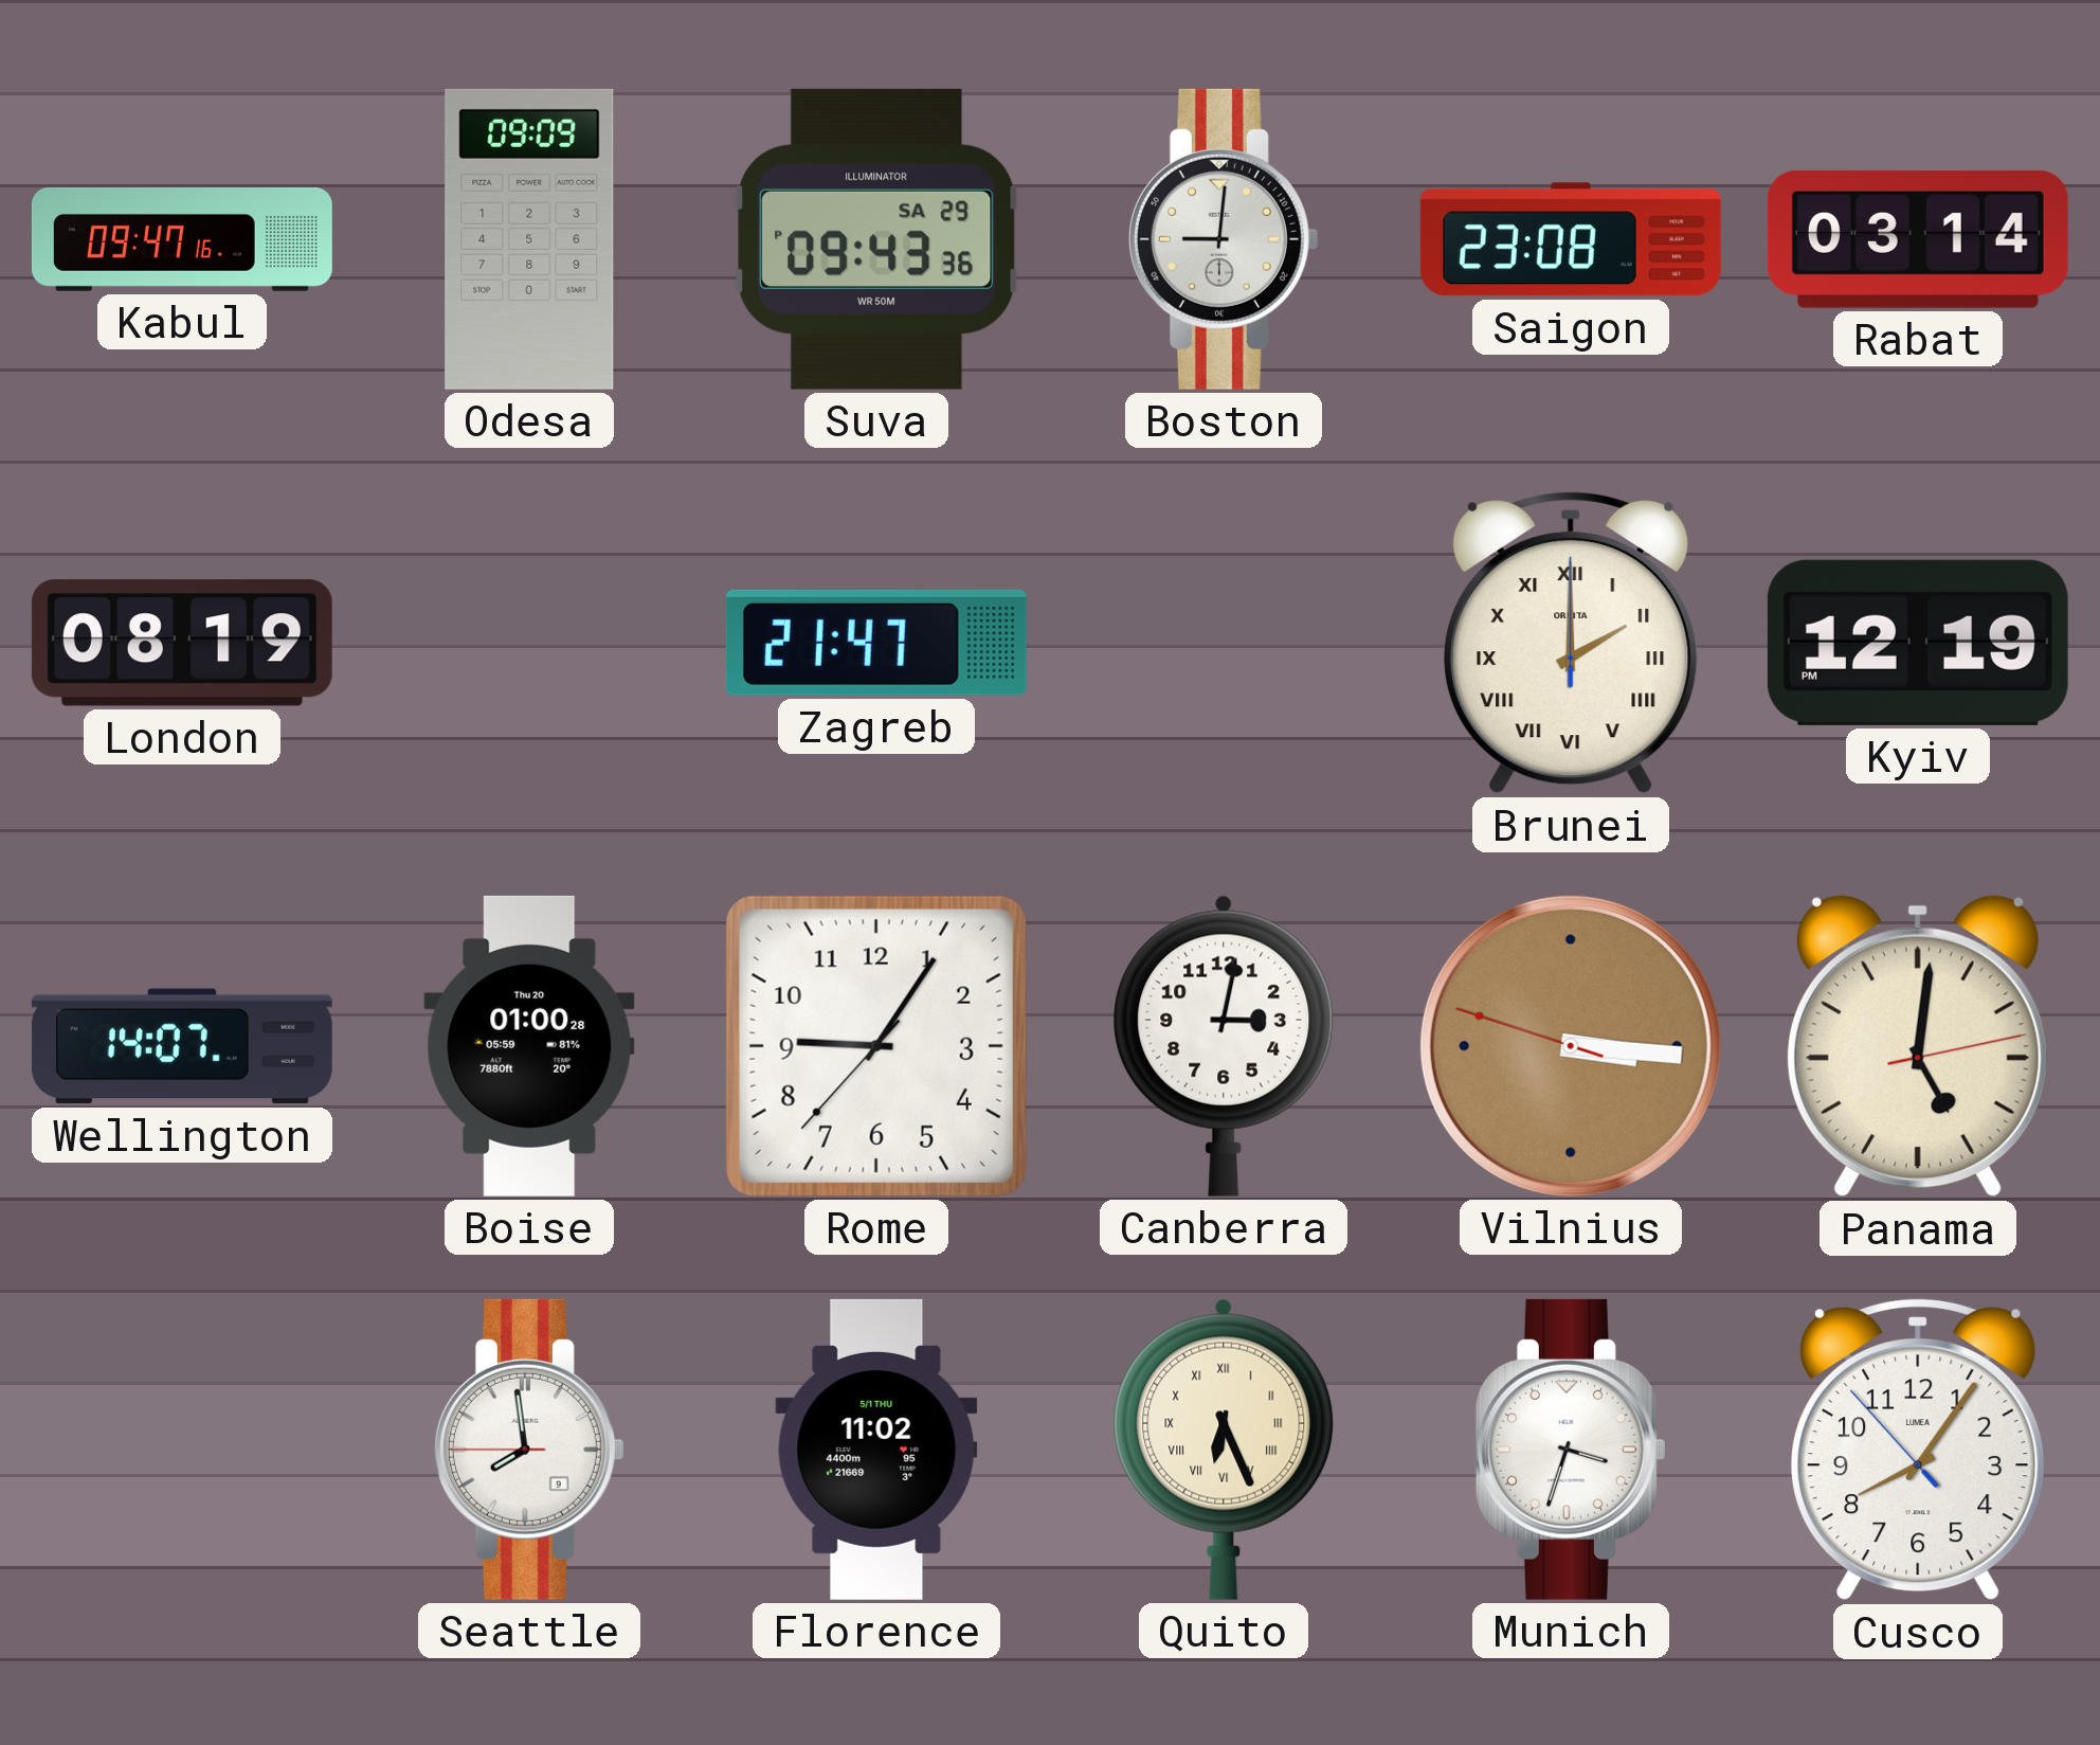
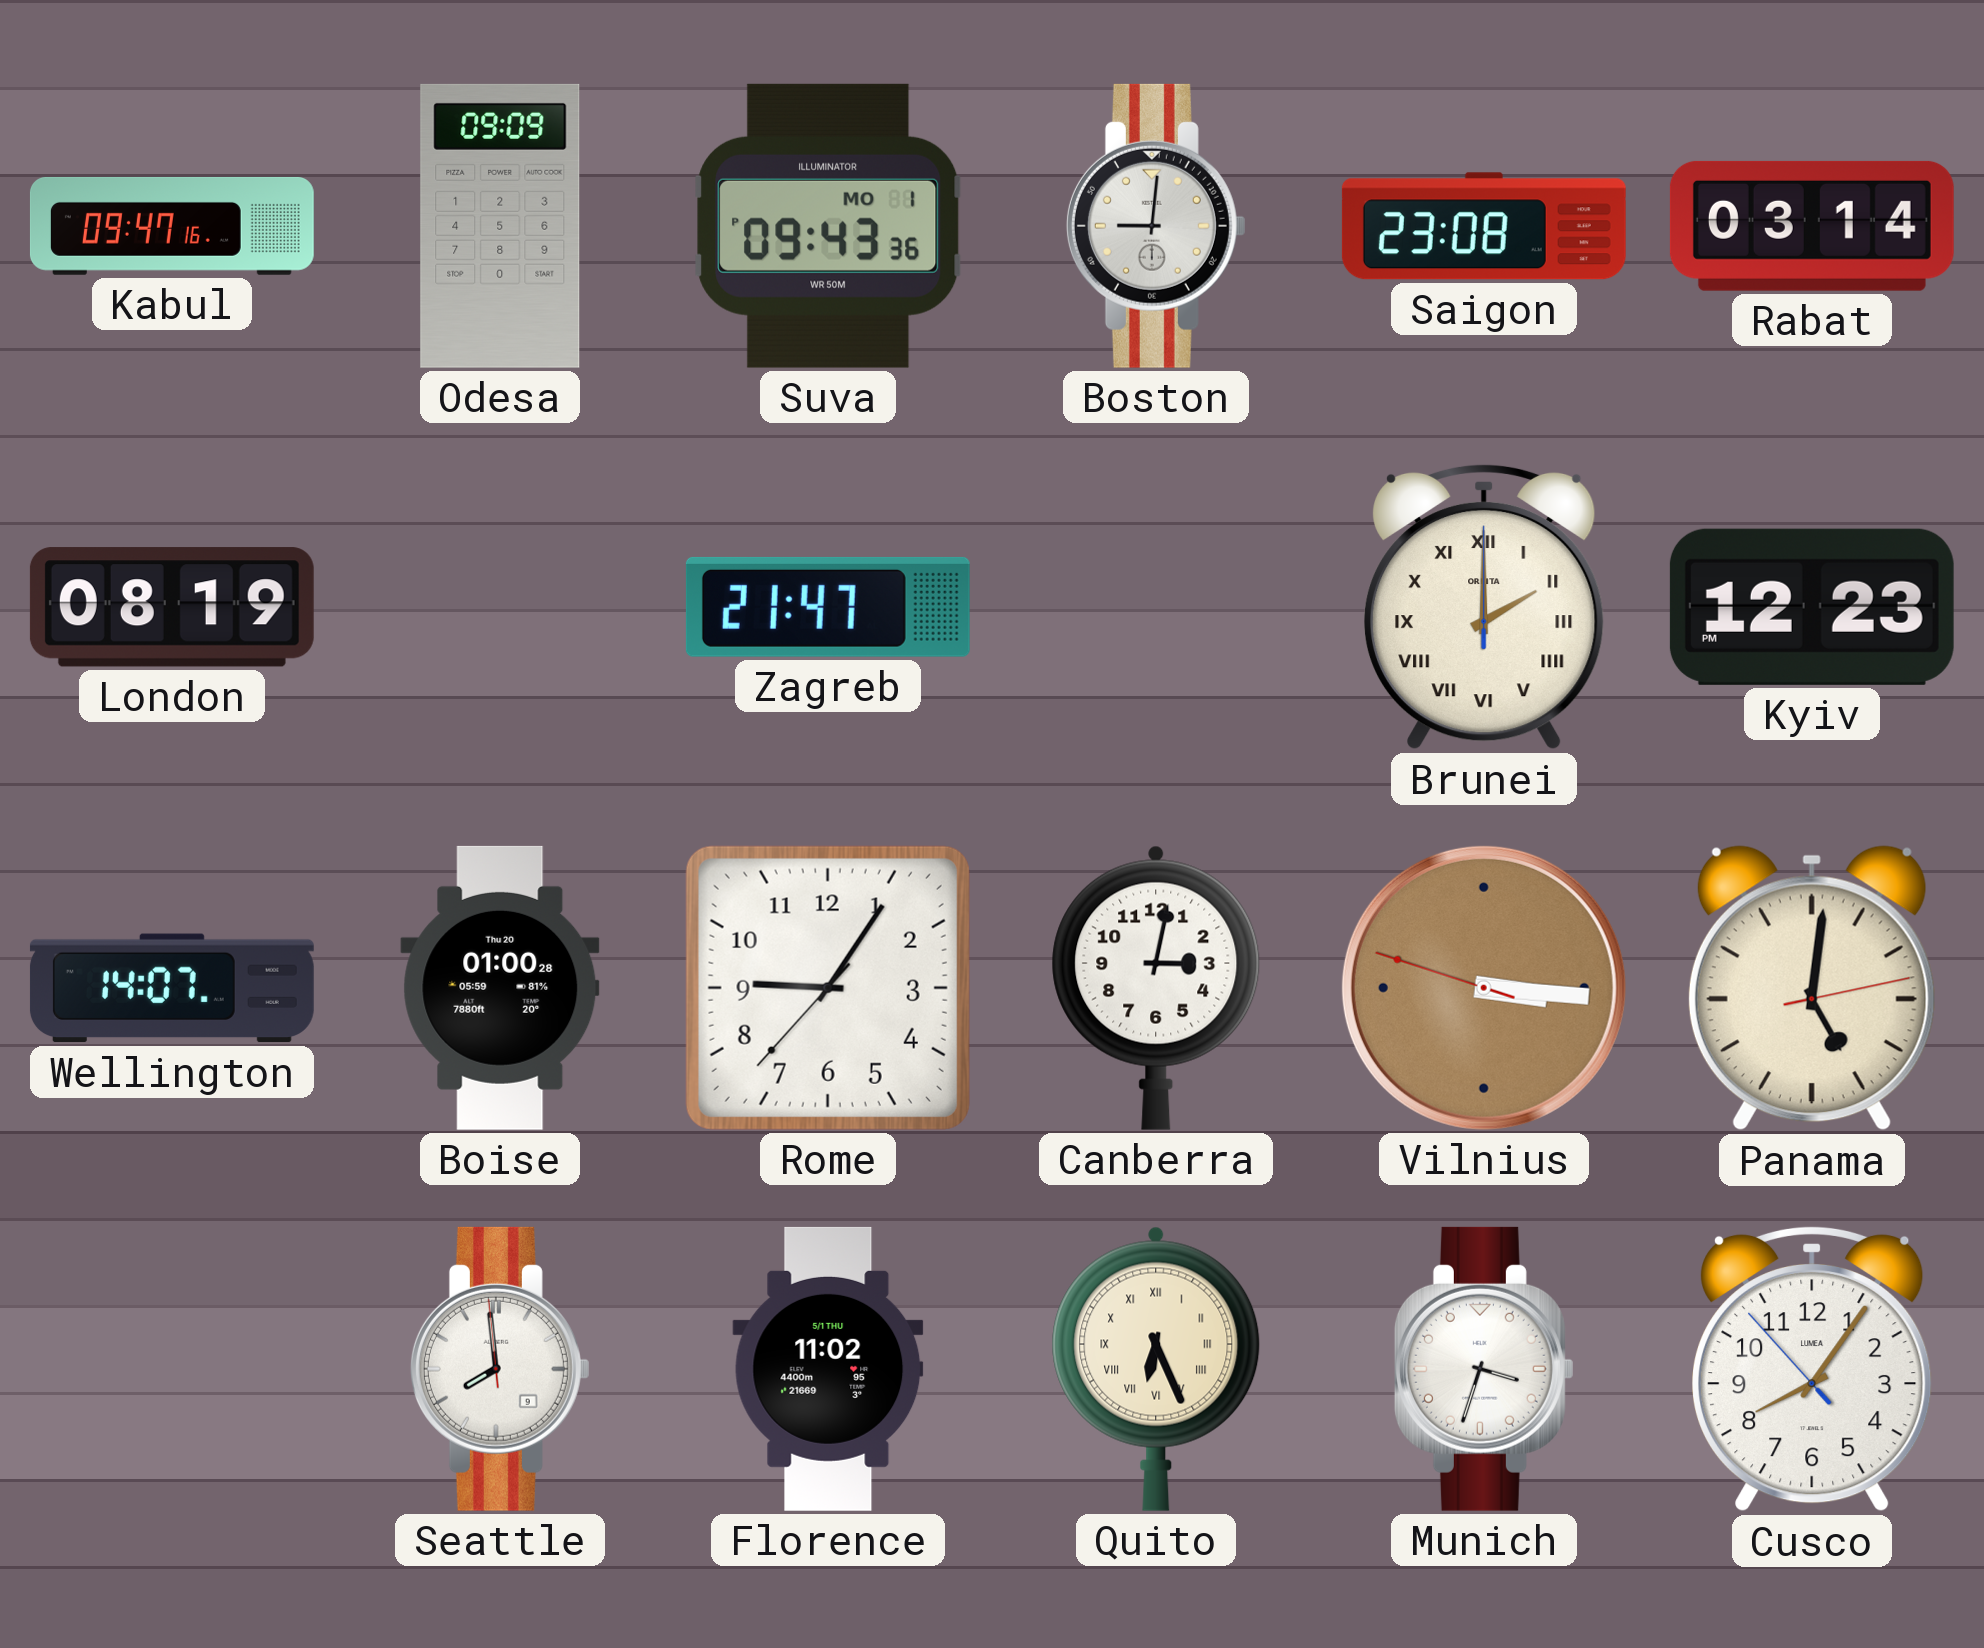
Suva date: SA 29 -> MO 1
Kyiv: 12:19 -> 12:23
Seattle: 7:58:45 -> 7:58:59
